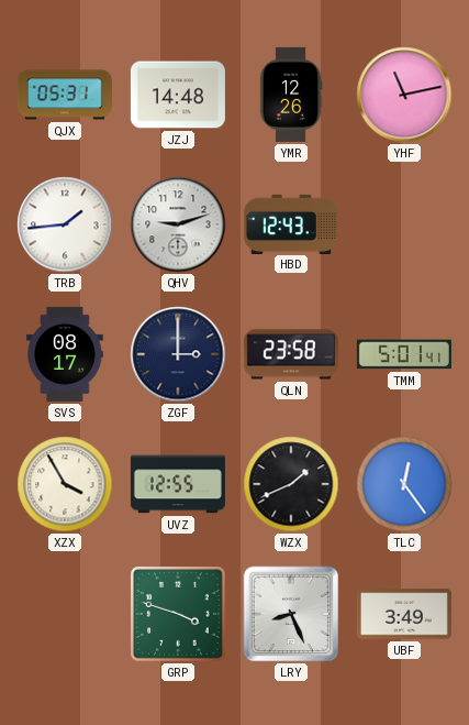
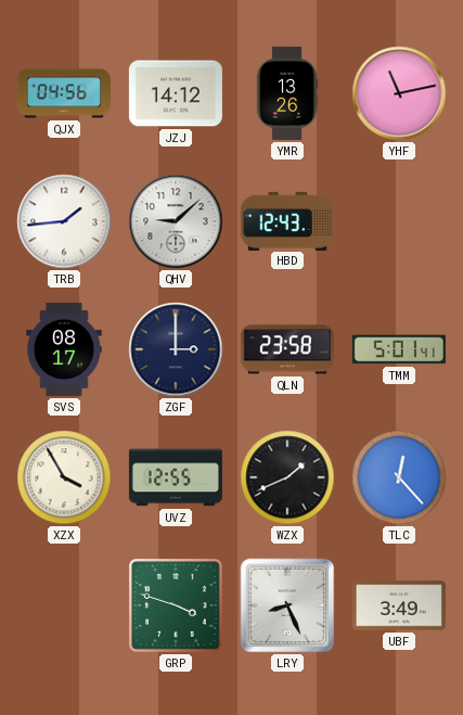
QJX: 05:31 -> 04:56
JZJ: 14:48 -> 14:12
YMR: 12:26 -> 13:26
QHV: 9:12 -> 9:08
TLC: 12:24 -> 12:23
